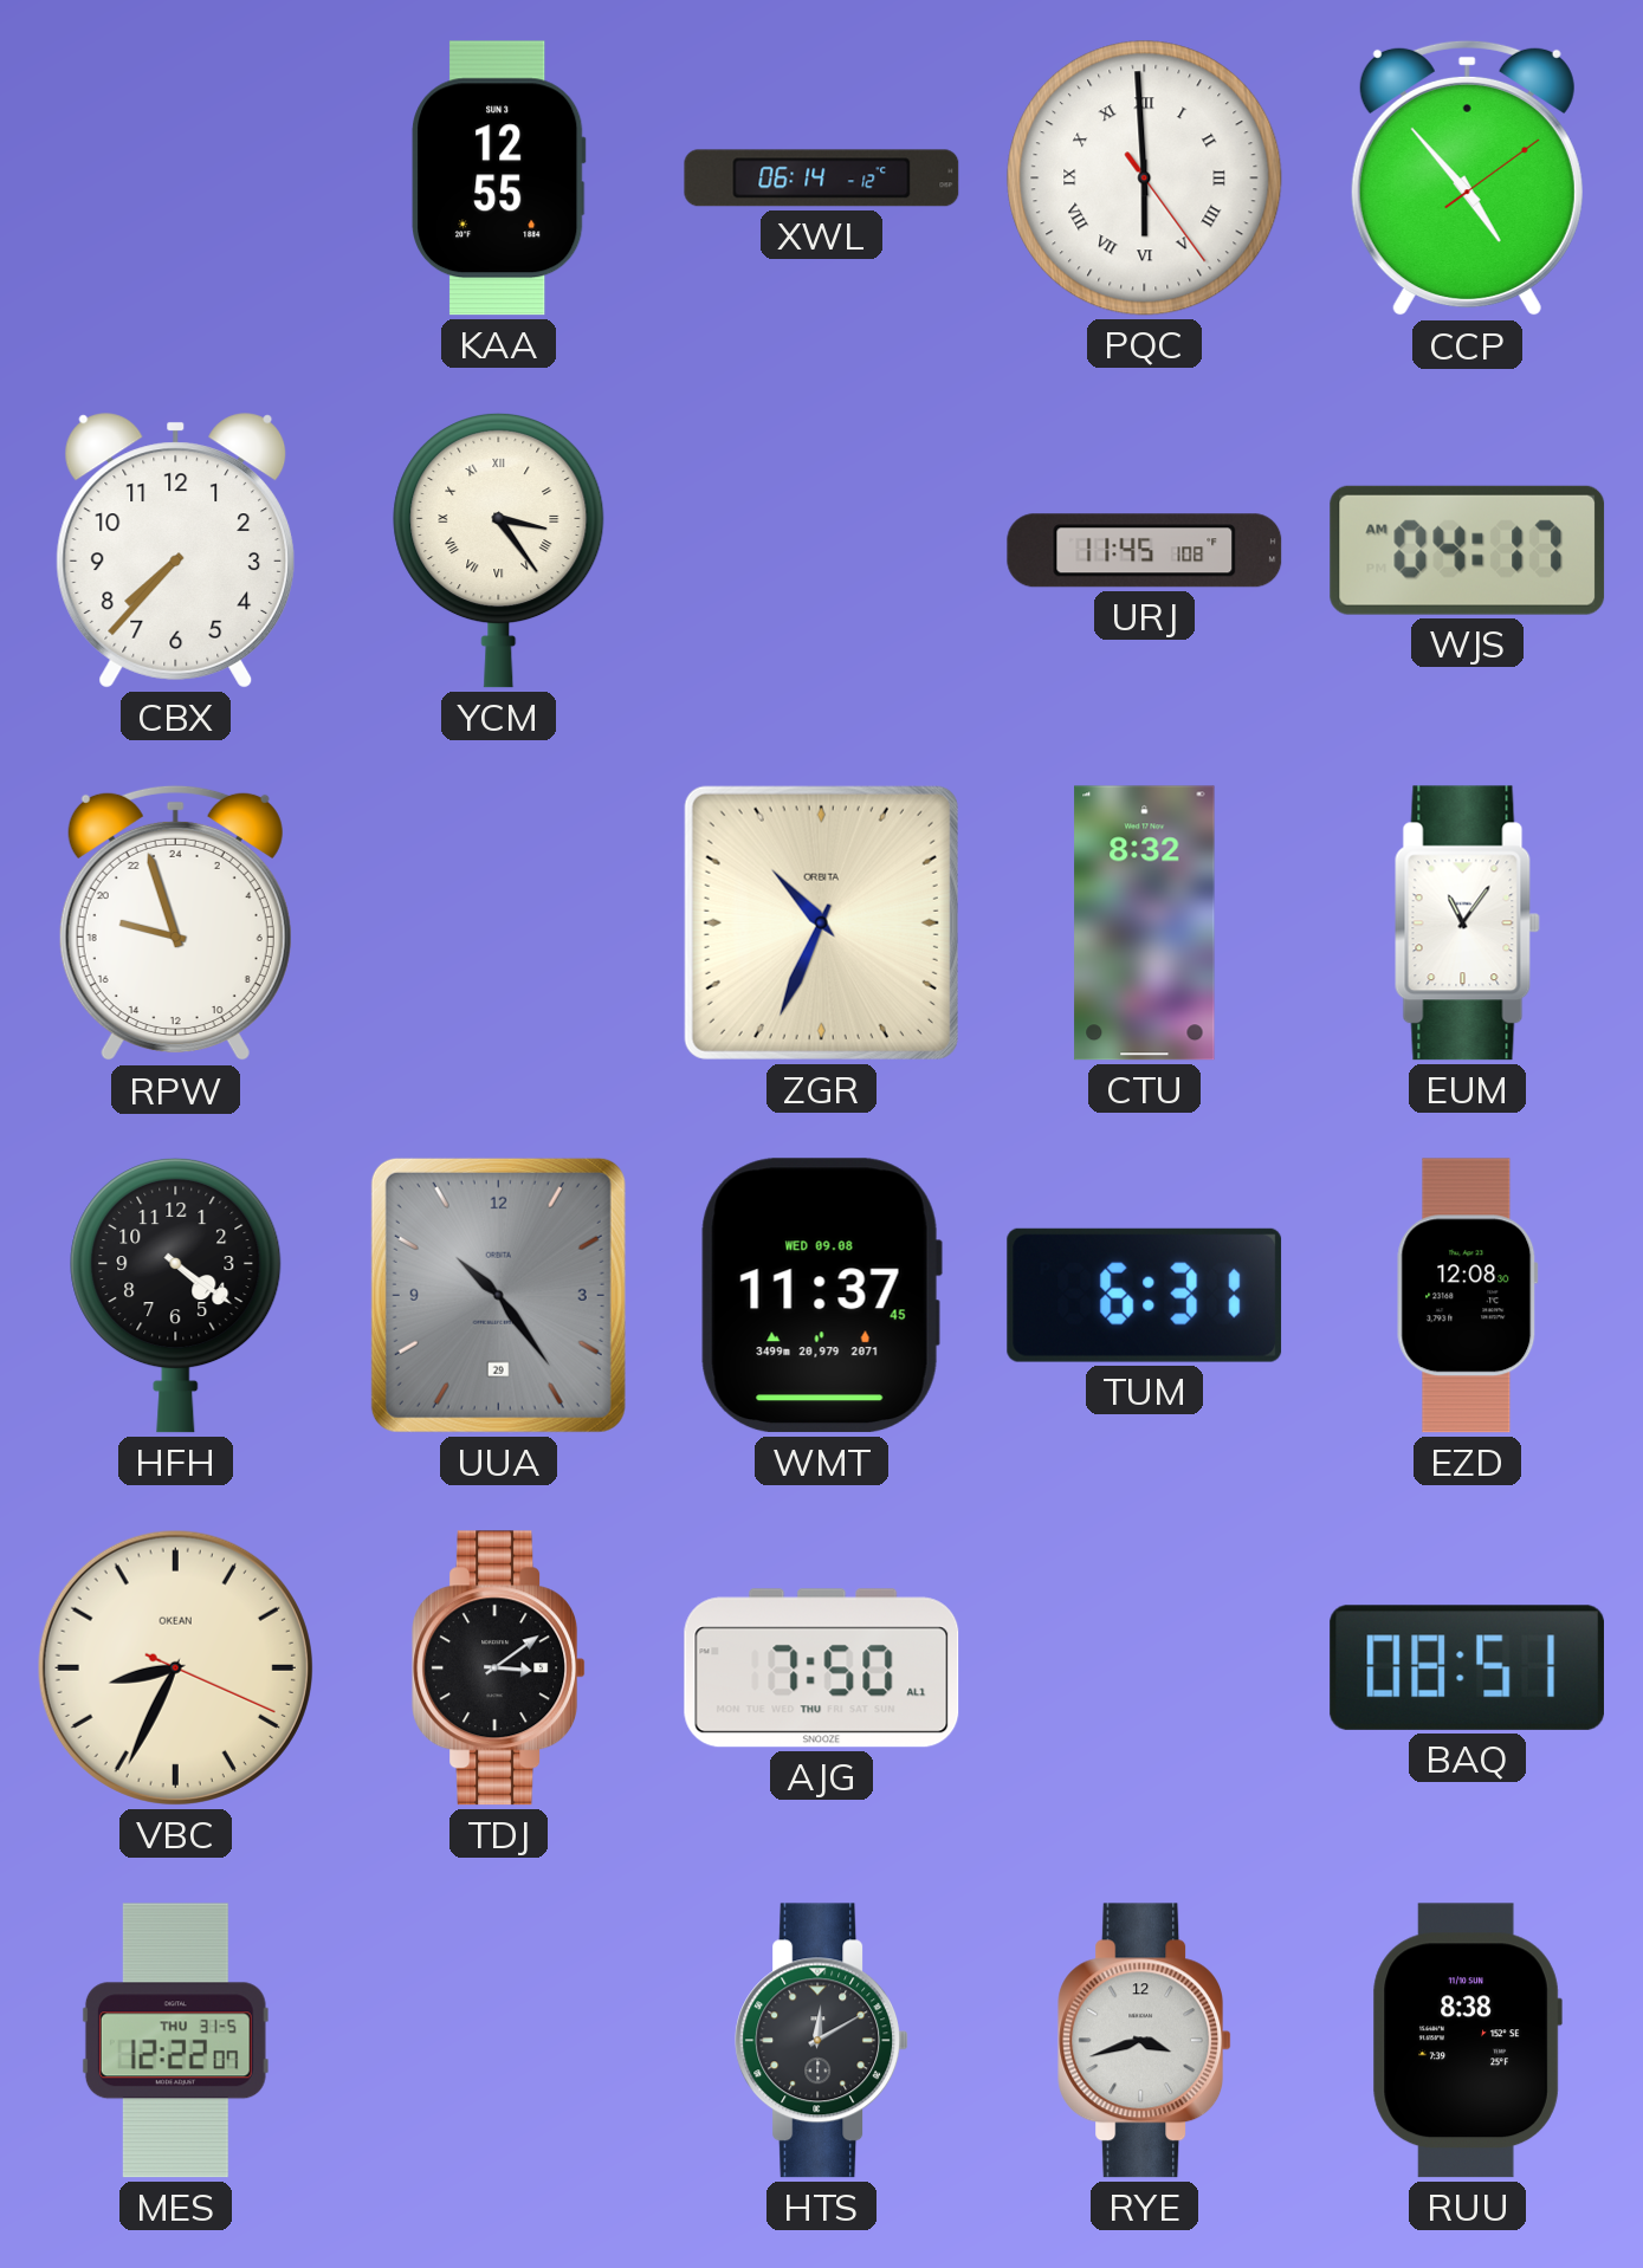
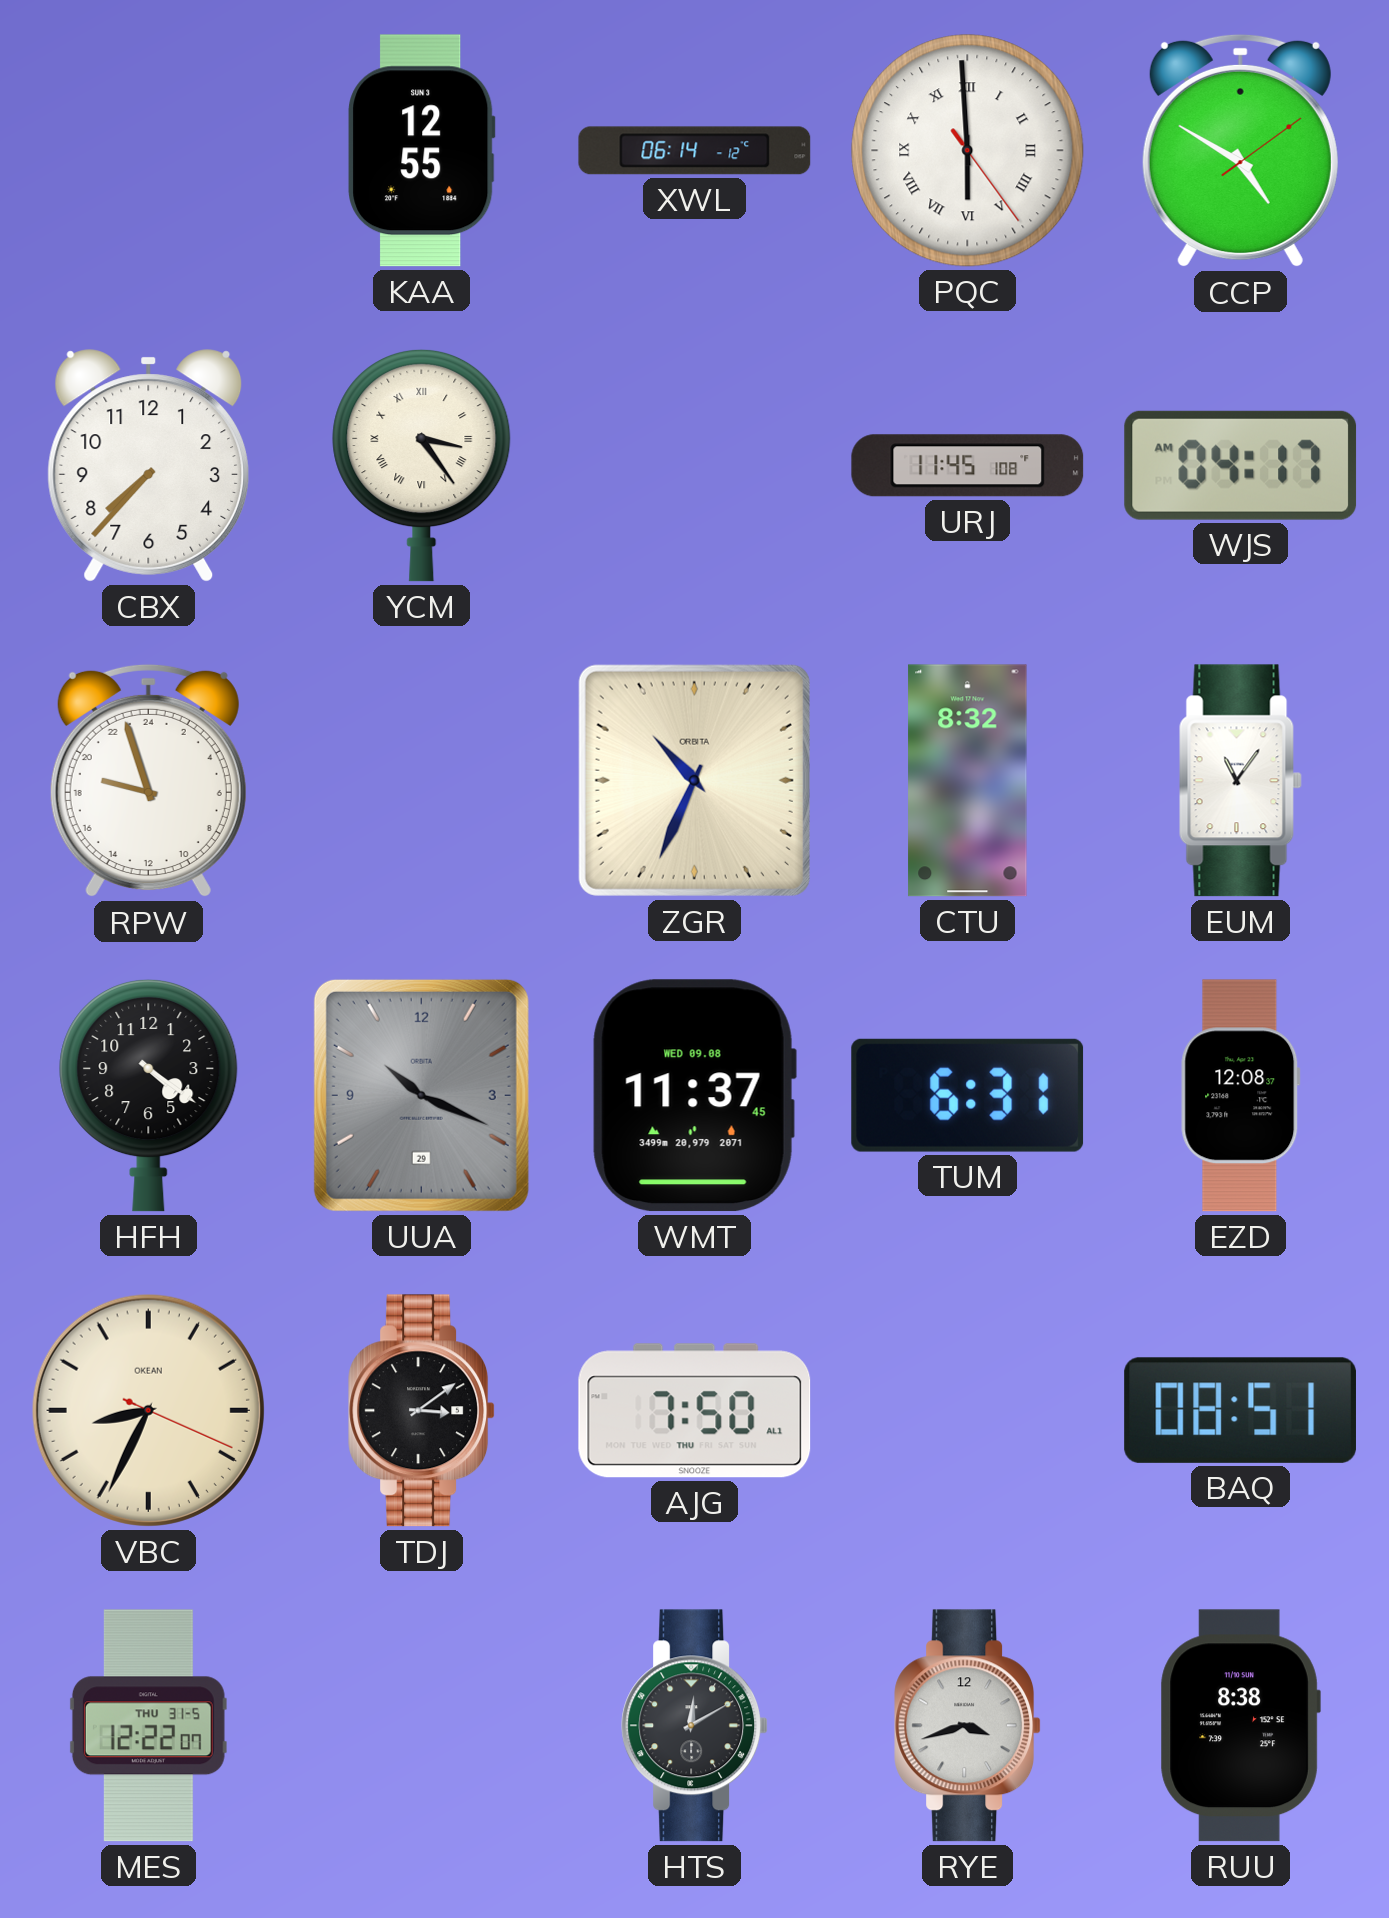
CCP: 4:53 -> 4:50
UUA: 10:24 -> 10:19
EZD: 12:08:30 -> 12:08:37
